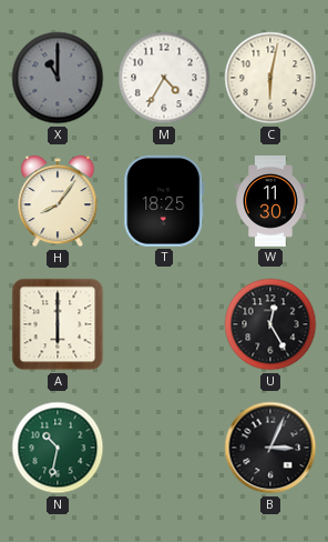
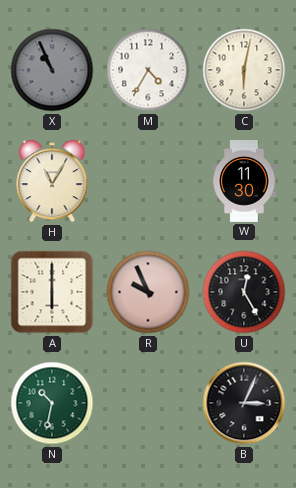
X: 11:00 -> 10:56
H: 8:06 -> 11:05
T: 18:25 -> none
R: none -> 9:56
